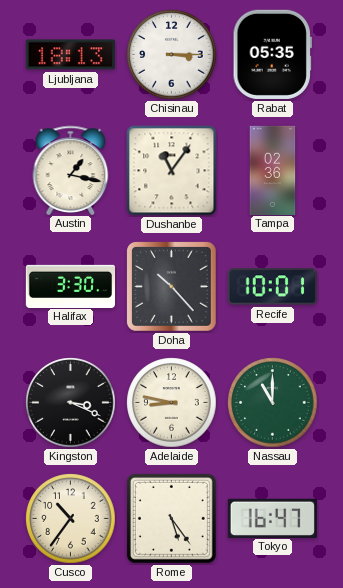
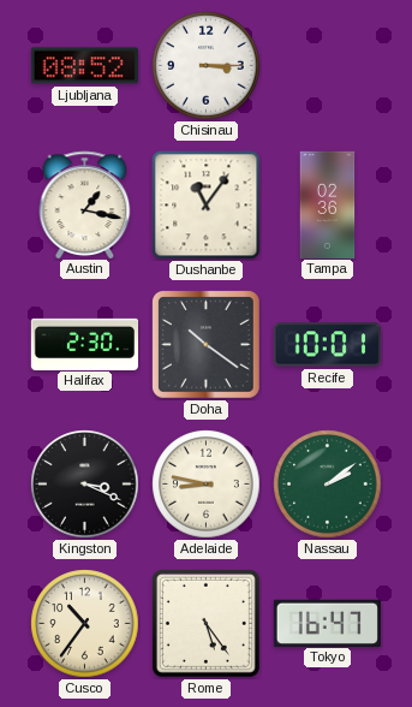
Ljubljana: 18:13 -> 08:52
Rabat: 05:35 -> none
Halifax: 3:30 -> 2:30
Doha: 10:23 -> 10:21
Nassau: 11:00 -> 2:09
